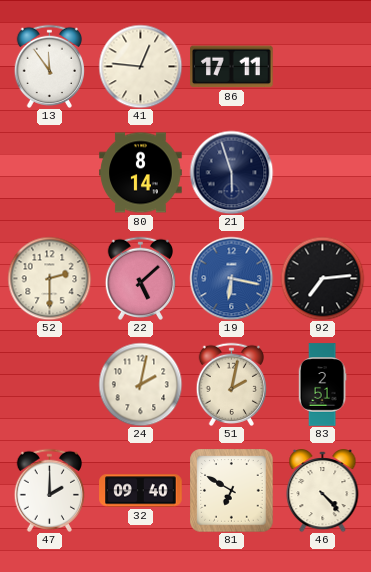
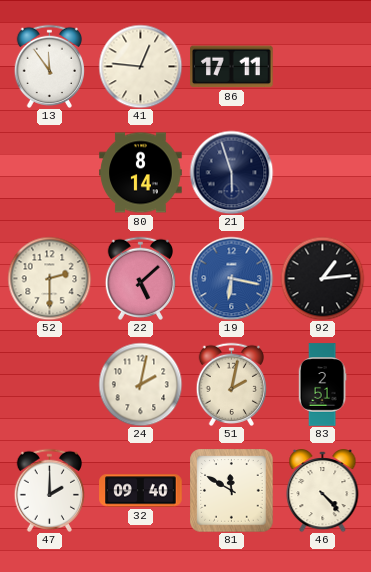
92: 7:14 -> 1:14
81: 6:50 -> 11:50
